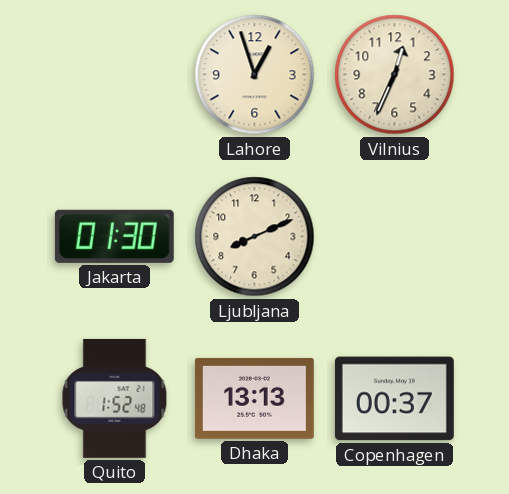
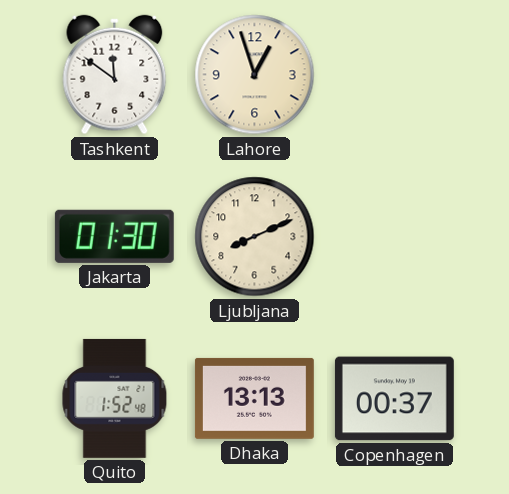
Tashkent: none -> 11:51
Vilnius: 12:34 -> none
